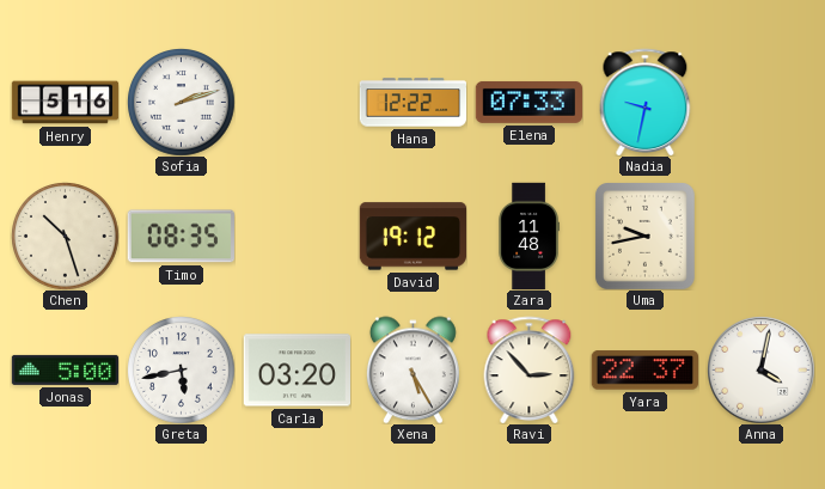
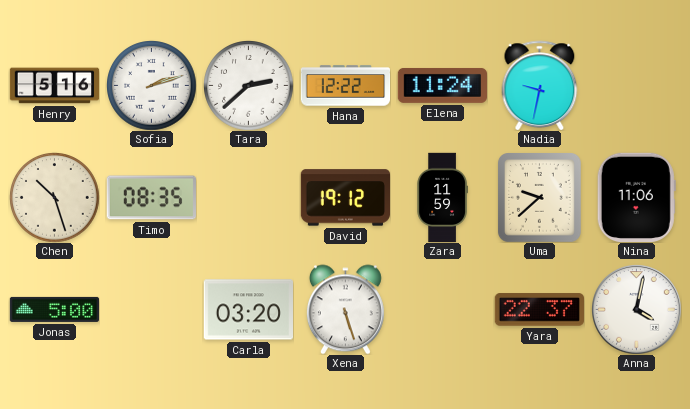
Tara: none -> 2:38
Elena: 07:33 -> 11:24
Zara: 11:48 -> 11:59
Uma: 9:43 -> 9:38
Nina: none -> 11:06
Greta: 5:43 -> none
Xena: 5:25 -> 5:27
Ravi: 2:53 -> none
